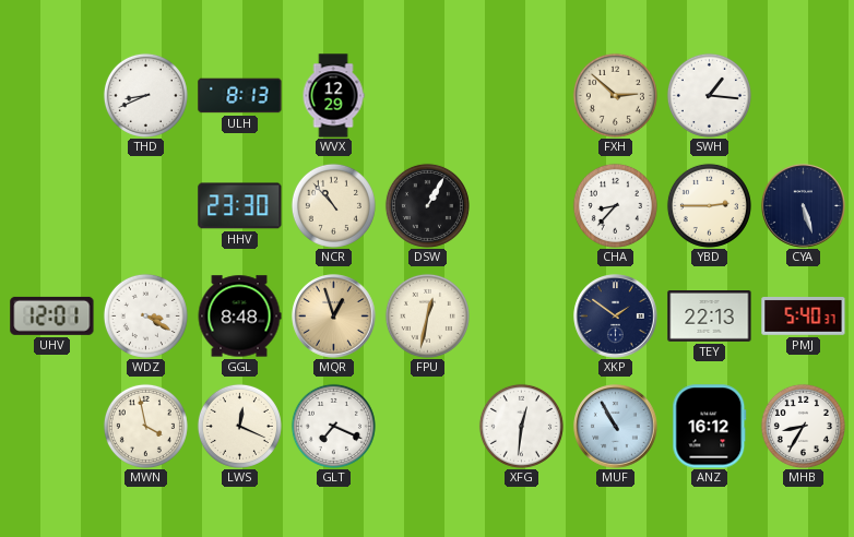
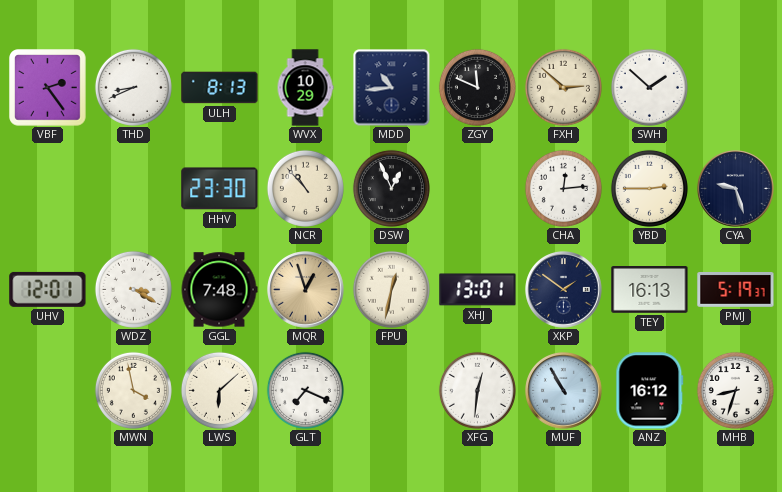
VBF: none -> 2:24
WVX: 12:29 -> 10:29
MDD: none -> 10:44
ZGY: none -> 11:49
SWH: 1:16 -> 1:52
DSW: 1:05 -> 12:56
CHA: 8:37 -> 12:14
CYA: 5:27 -> 9:27
GGL: 8:48 -> 7:48
XHJ: none -> 13:01
TEY: 22:13 -> 16:13
PMJ: 5:40 -> 5:19
LWS: 12:19 -> 6:08
MHB: 8:35 -> 8:33
